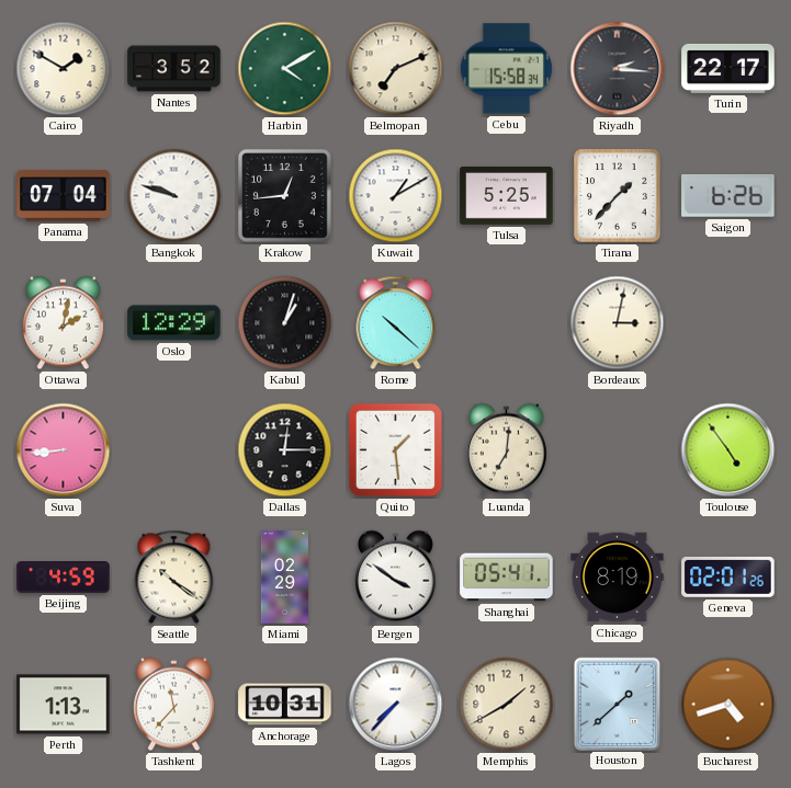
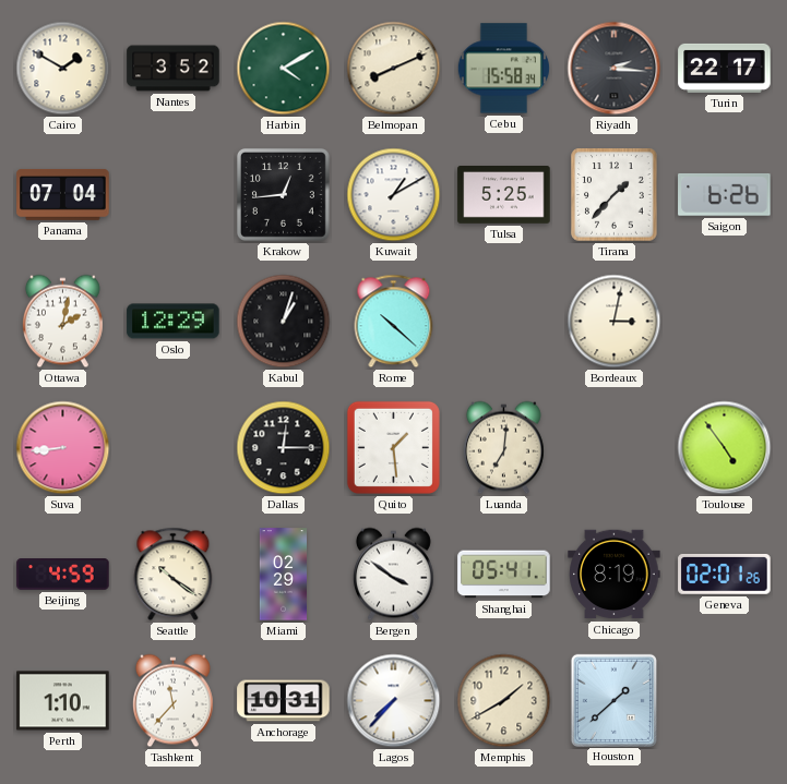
Belmopan: 7:11 -> 8:11
Bangkok: 9:48 -> none
Perth: 1:13 -> 1:10
Bucharest: 4:42 -> none
